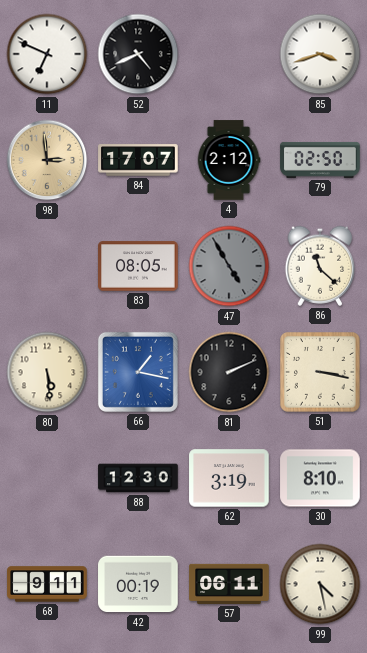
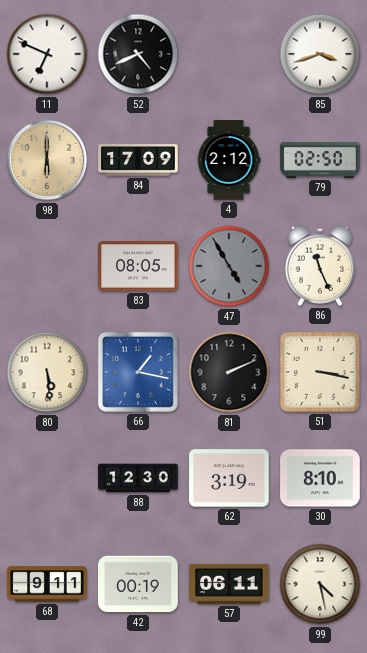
98: 2:59 -> 6:00
84: 17:07 -> 17:09
86: 11:22 -> 11:26
